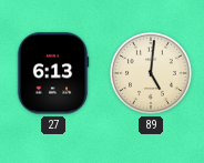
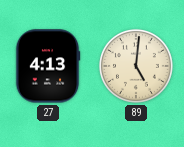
27: 6:13 -> 4:13
